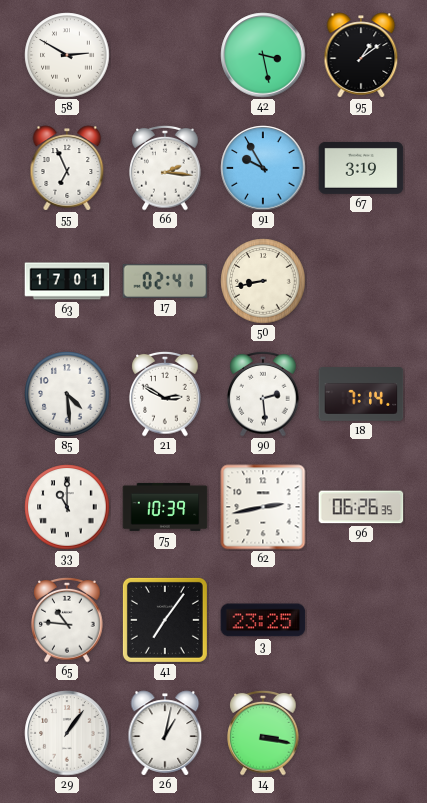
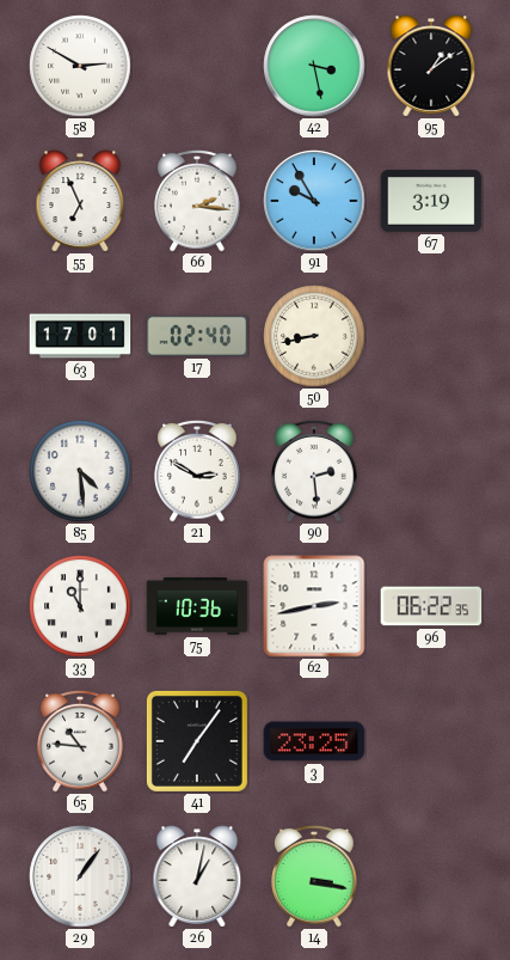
17: 02:41 -> 02:40
18: 7:14 -> none
75: 10:39 -> 10:36
96: 06:26 -> 06:22
